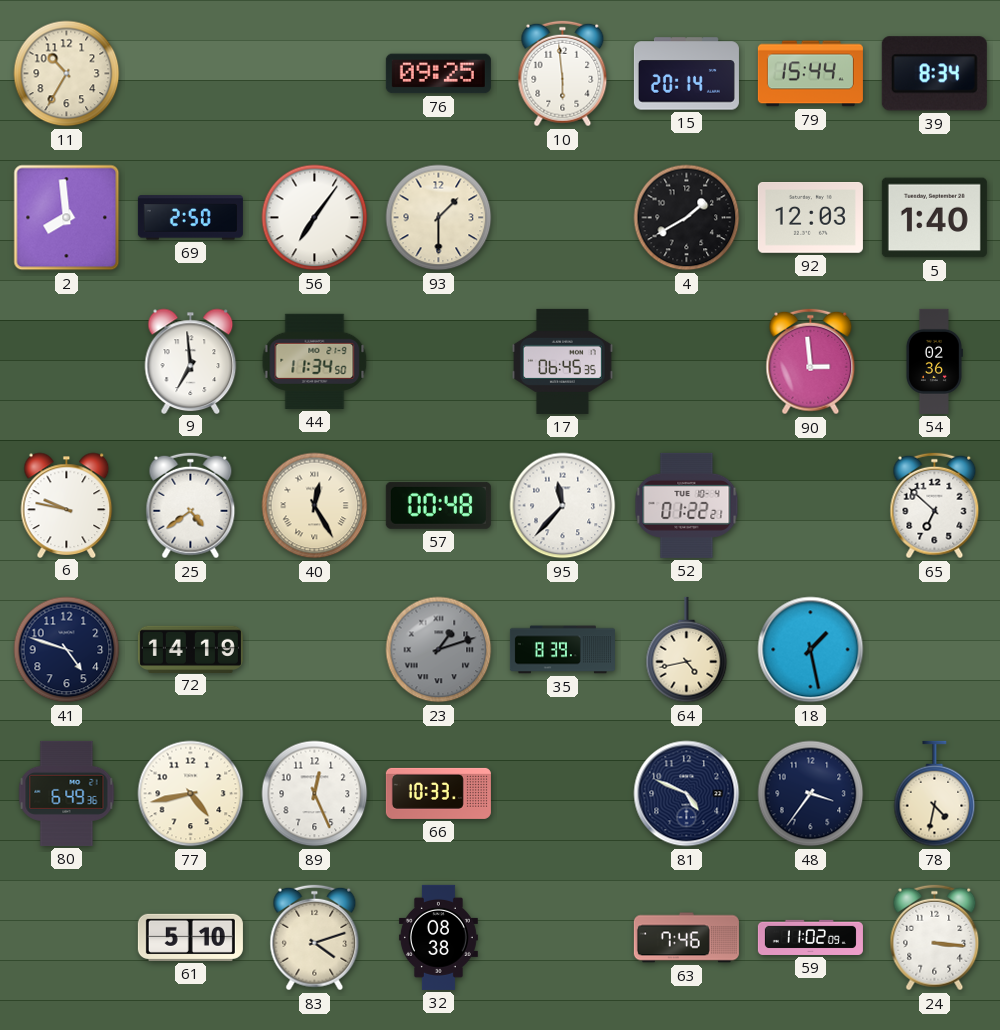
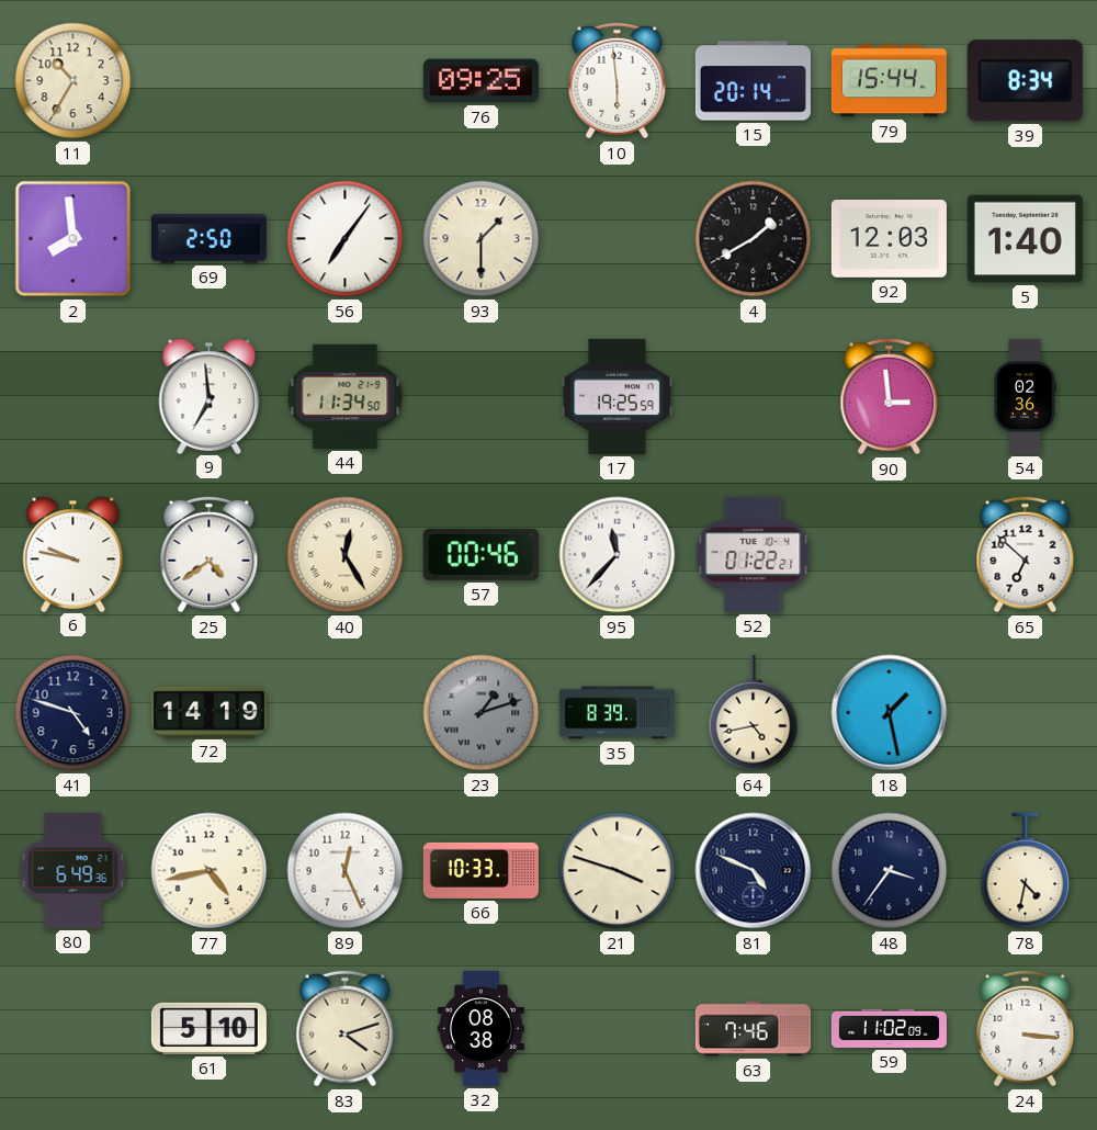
17: 06:45 -> 19:25
57: 00:48 -> 00:46
21: none -> 3:48
